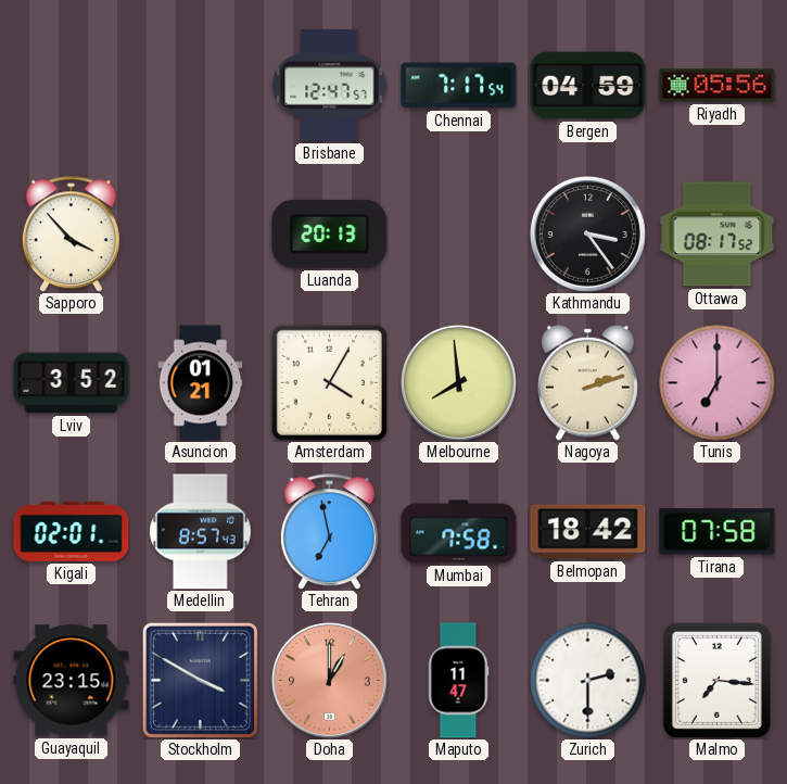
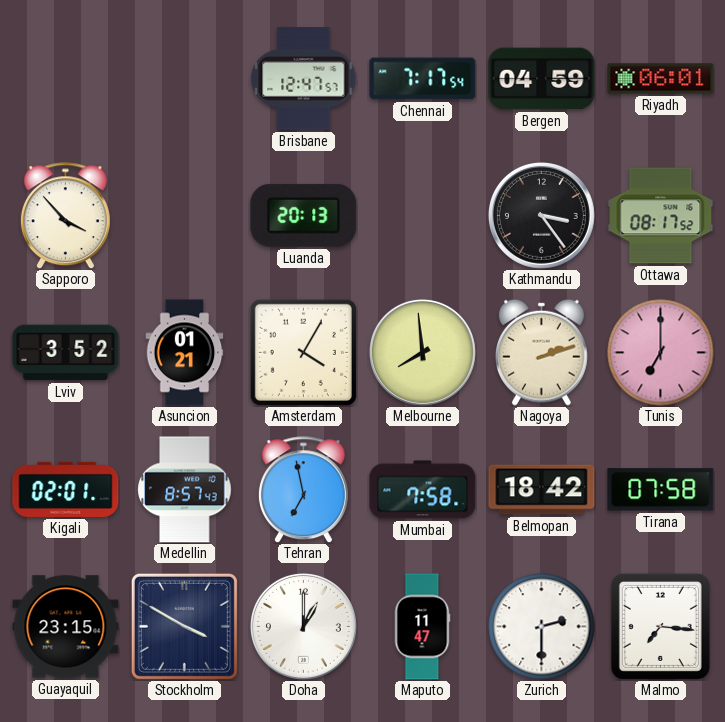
Riyadh: 05:56 -> 06:01
Doha dial: salmon -> white
